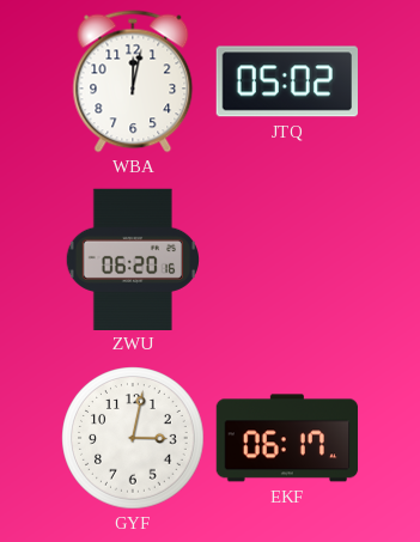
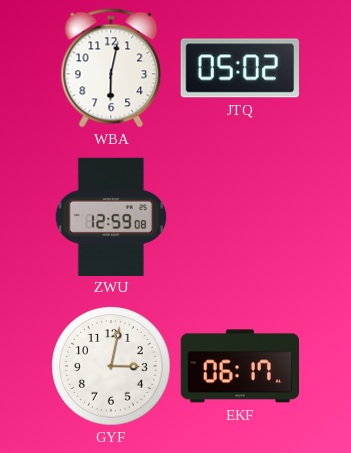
WBA: 12:02 -> 6:02
ZWU: 06:20 -> 12:59
